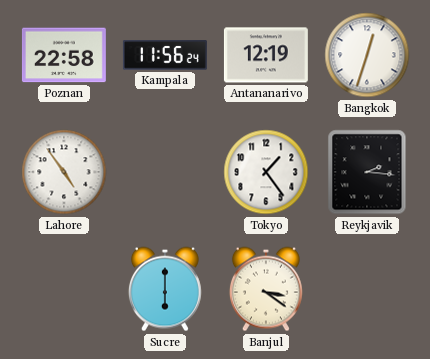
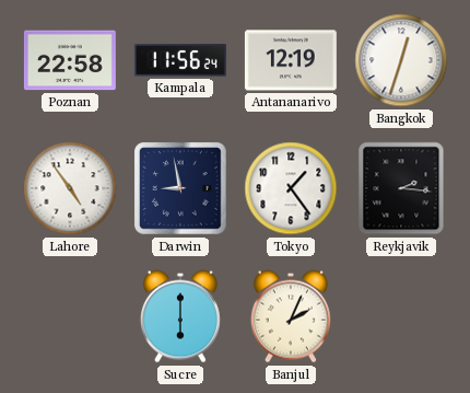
Darwin: none -> 8:58
Banjul: 3:21 -> 2:04
